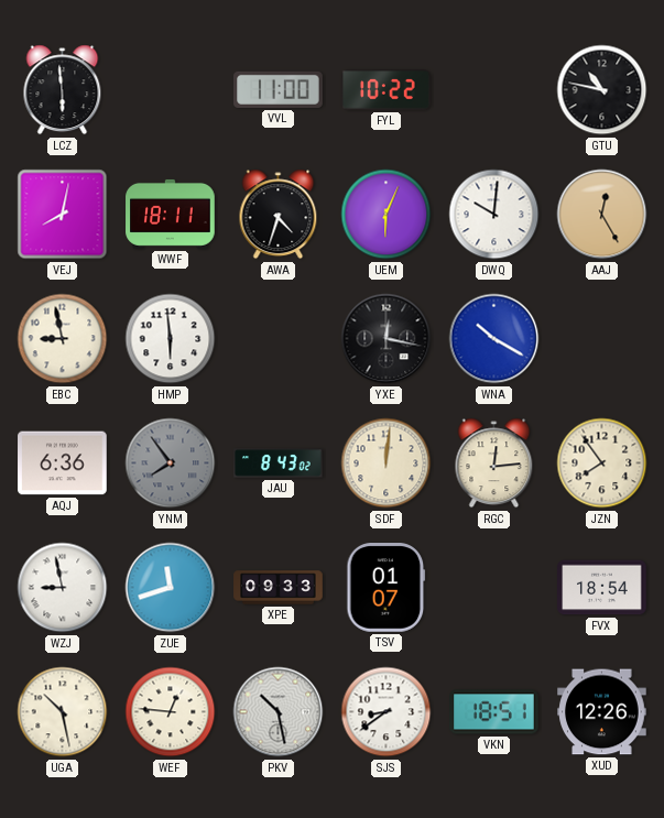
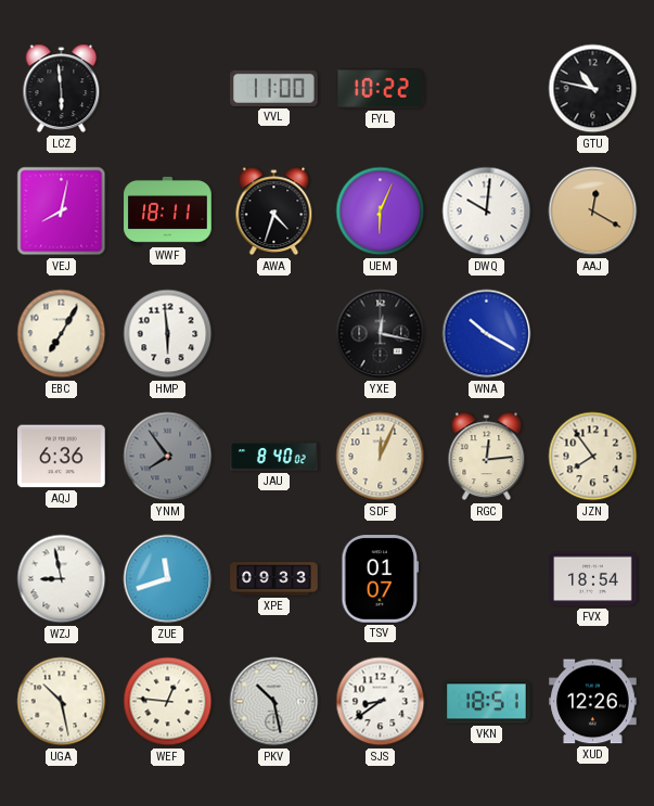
AAJ: 12:25 -> 12:20
EBC: 8:58 -> 7:05
JAU: 8:43 -> 8:40
SDF: 12:01 -> 12:04
